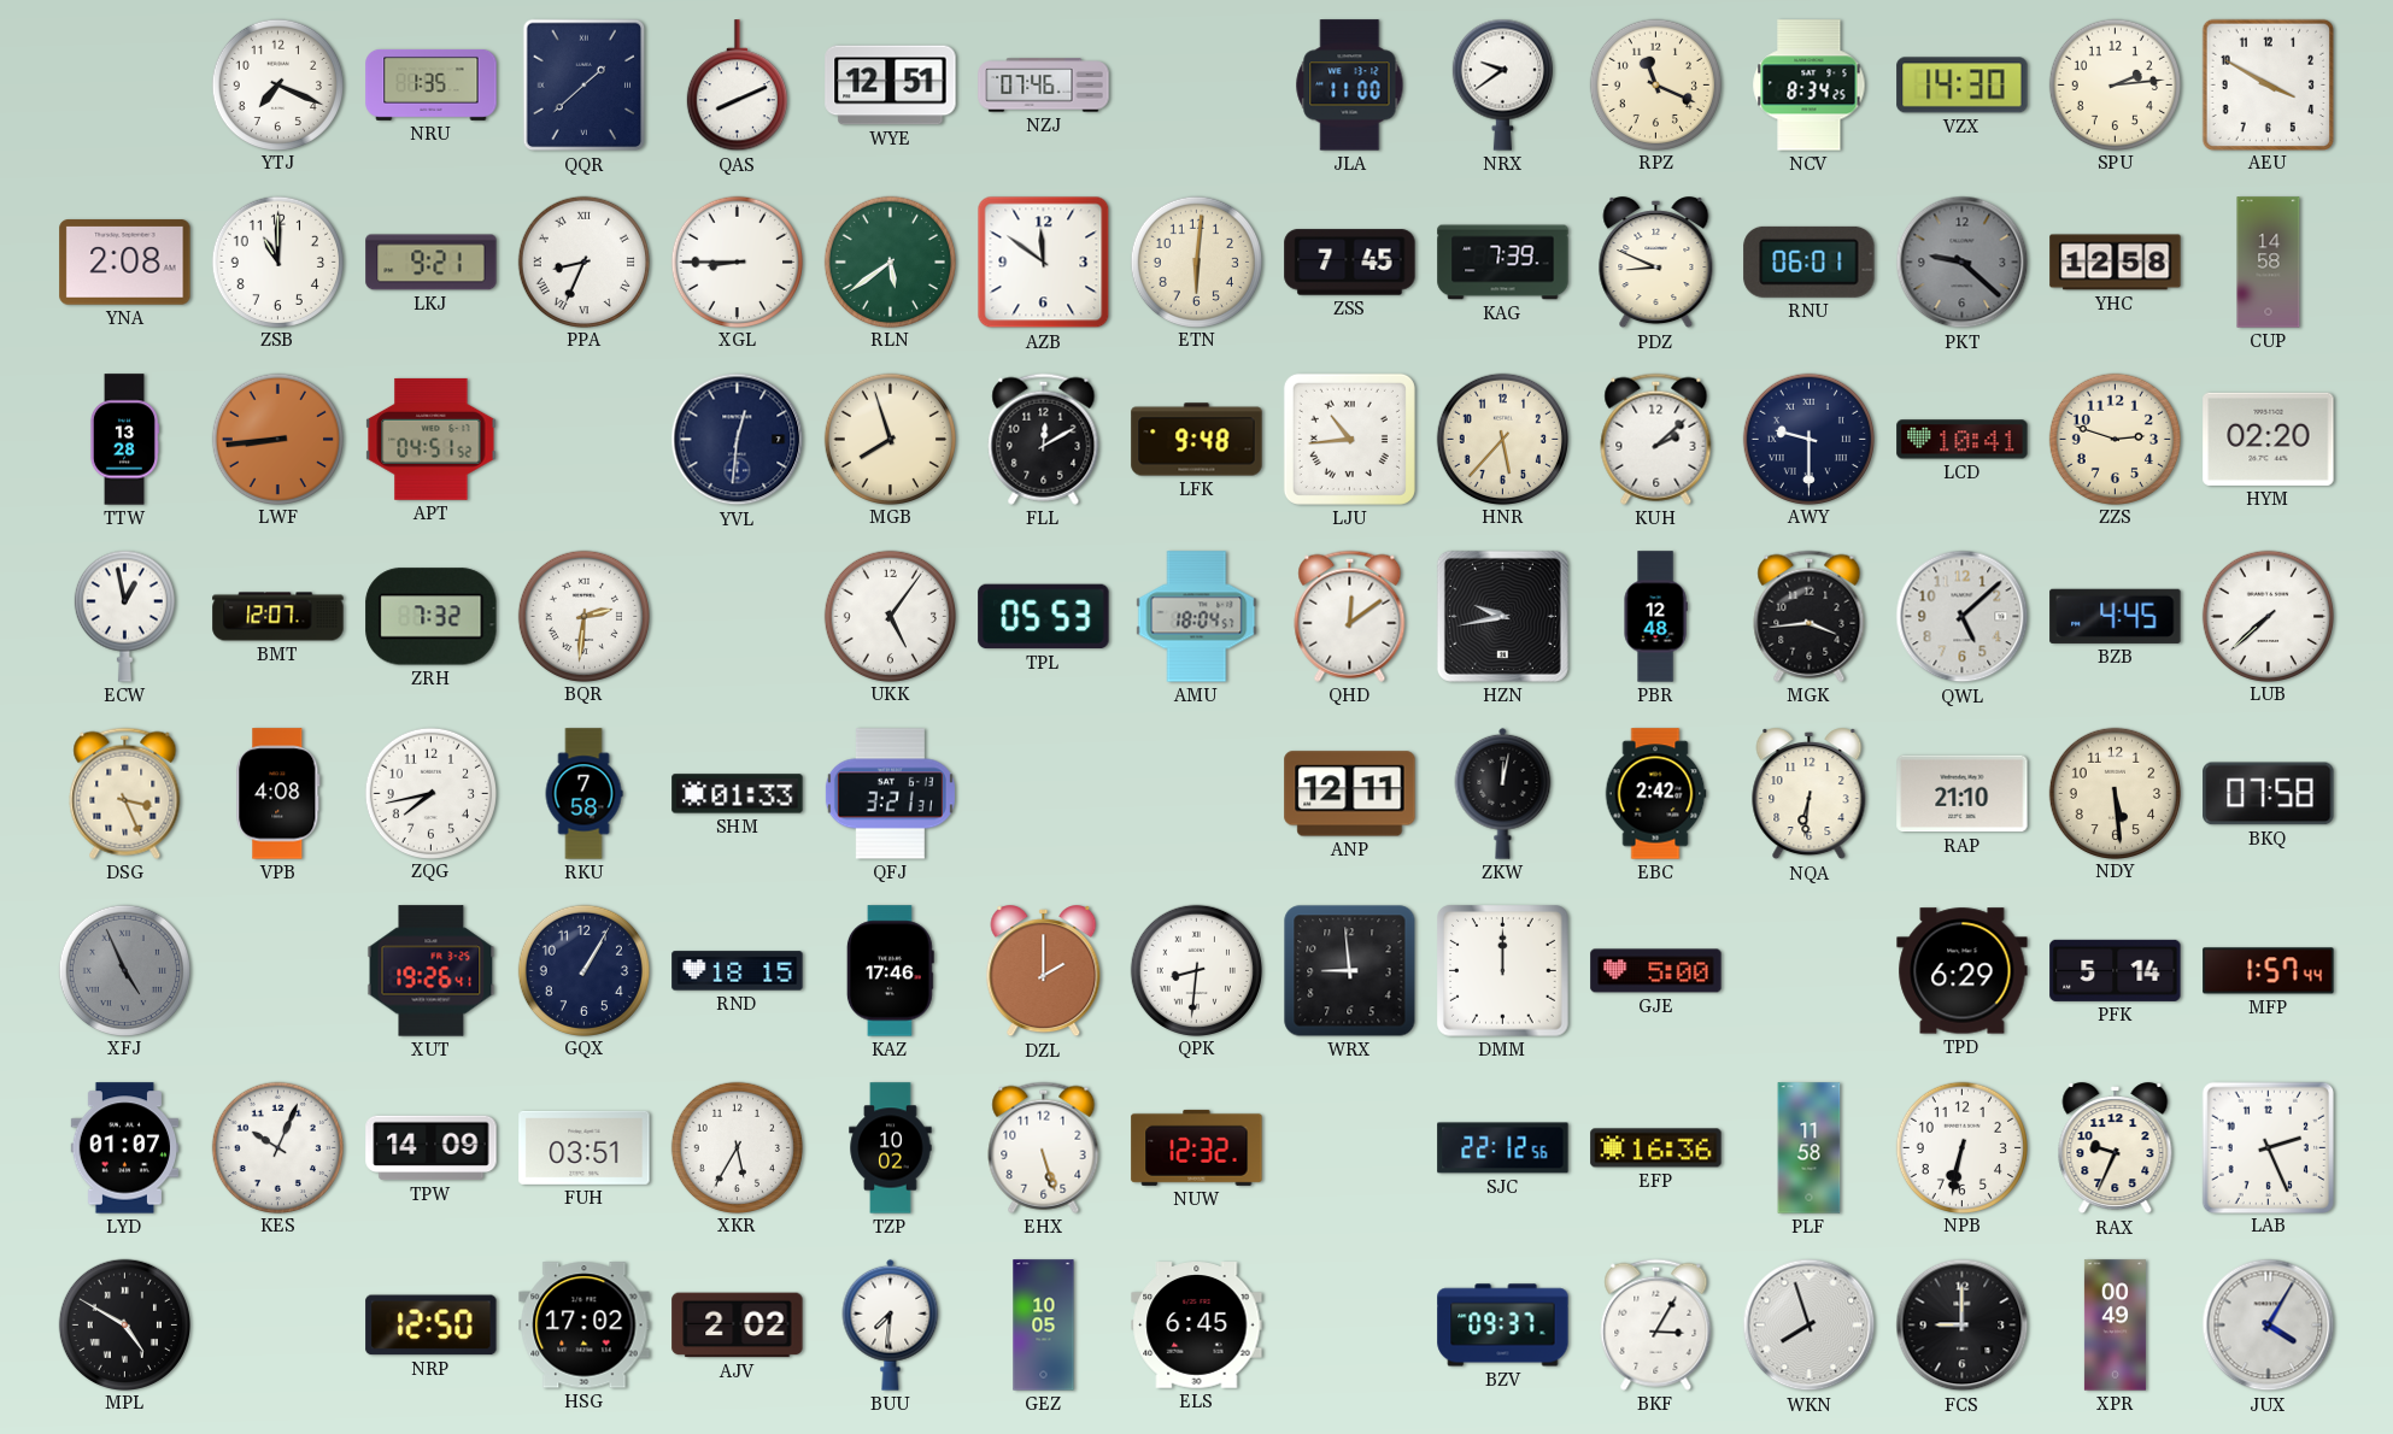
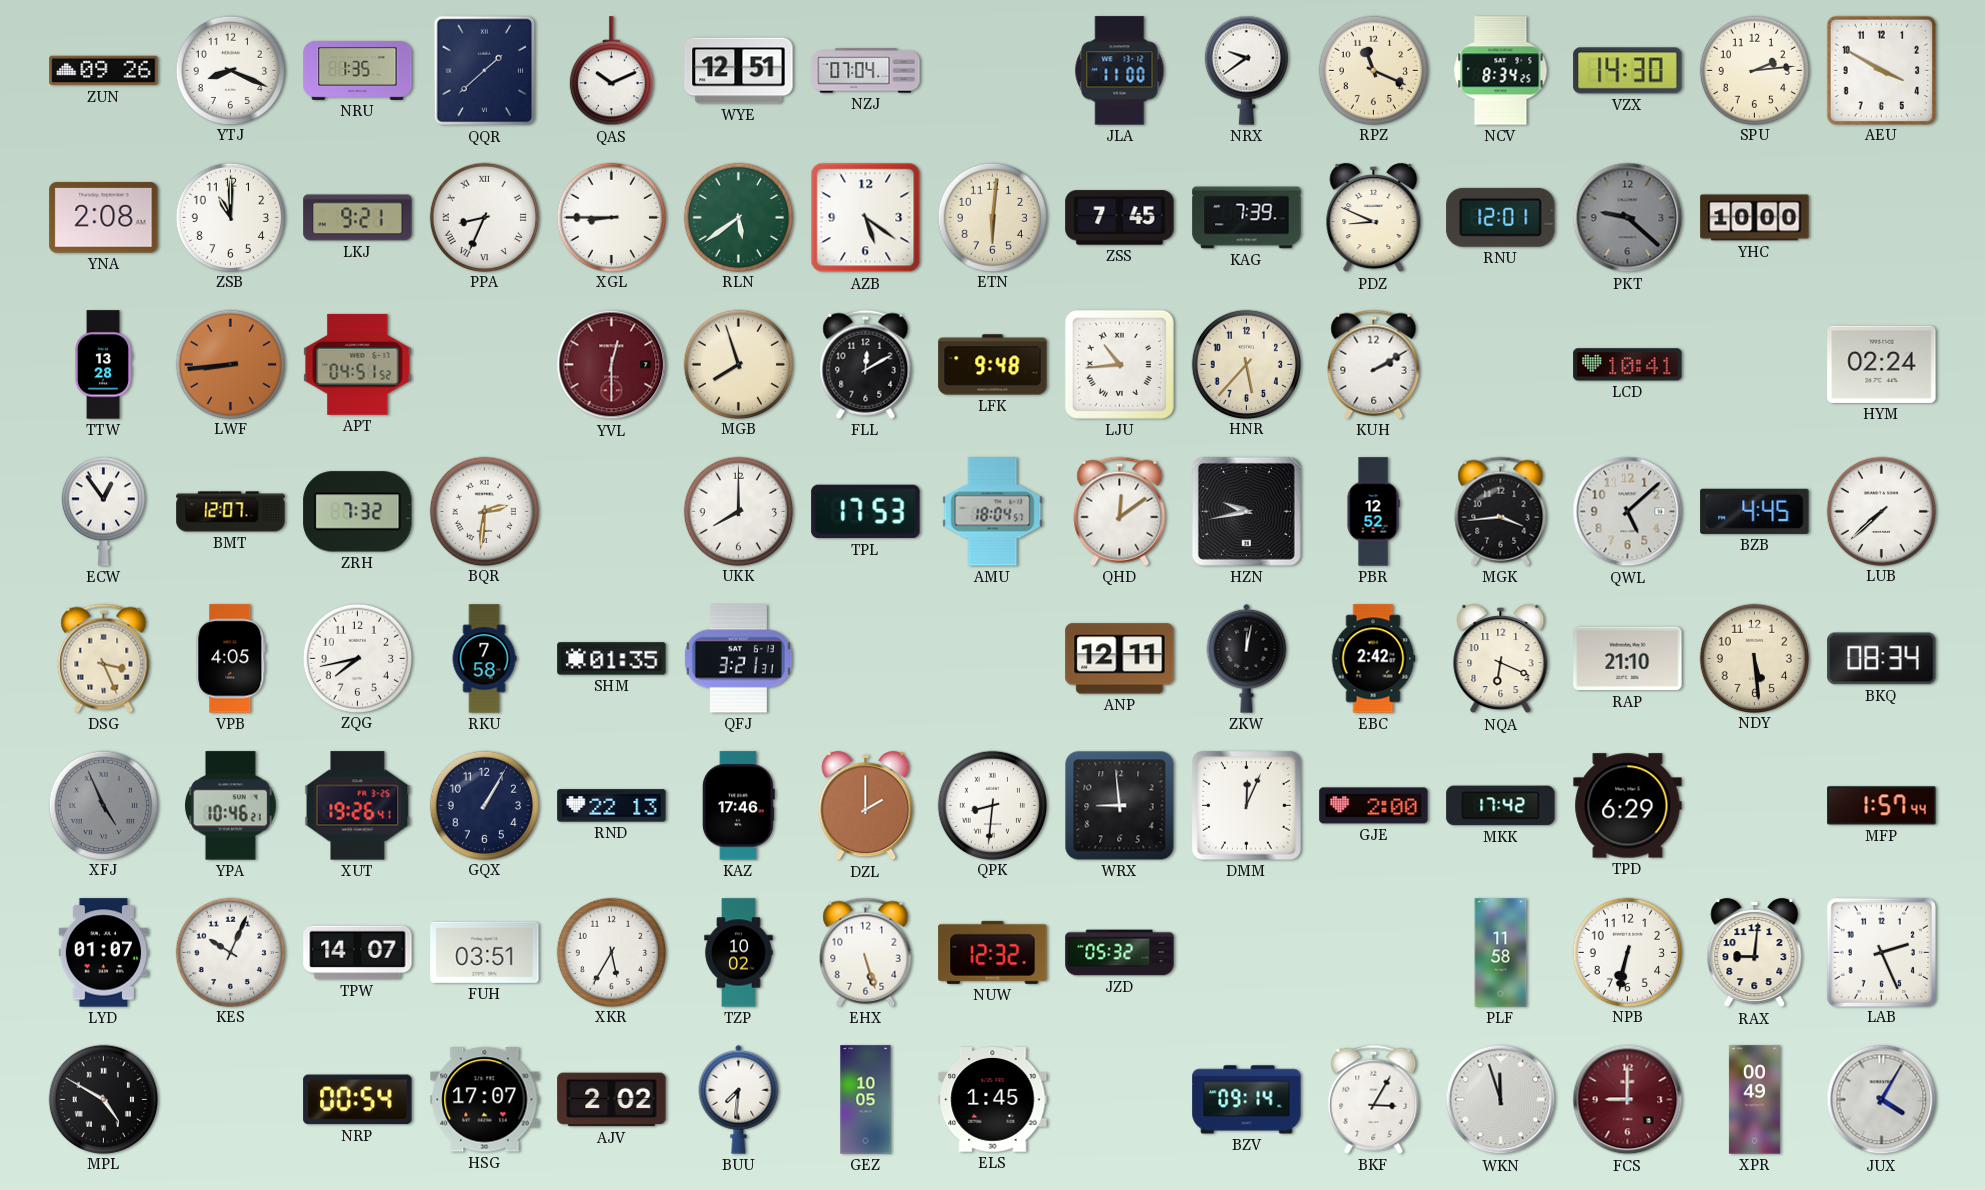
ZUN: none -> 09:26
YTJ: 7:19 -> 8:19
QAS: 8:11 -> 10:11
NZJ: 07:46 -> 07:04
AZB: 11:51 -> 5:21
RNU: 06:01 -> 12:01
YHC: 12:58 -> 10:00
CUP: 14:58 -> none
YVL: 12:31 -> 12:30
YVL dial: navy -> burgundy
KUH: 2:08 -> 2:10
AWY: 9:30 -> none
ZZS: 2:48 -> none
HYM: 02:20 -> 02:24
ECW: 12:58 -> 12:54
UKK: 5:06 -> 8:00
TPL: 05:53 -> 17:53
PBR: 12:48 -> 12:52
VPB: 4:08 -> 4:05
SHM: 01:33 -> 01:35
NQA: 6:31 -> 6:19
BKQ: 07:58 -> 08:34
YPA: none -> 10:46
RND: 18:15 -> 22:13
DMM: 12:00 -> 12:04
GJE: 5:00 -> 2:00
MKK: none -> 17:42
PFK: 5:14 -> none
TPW: 14:09 -> 14:07
JZD: none -> 05:32
SJC: 22:12 -> none
EFP: 16:36 -> none
RAX: 9:34 -> 9:01
NRP: 12:50 -> 00:54
HSG: 17:02 -> 17:07
ELS: 6:45 -> 1:45
BZV: 09:37 -> 09:14
WKN: 7:57 -> 11:57
FCS dial: black -> burgundy
